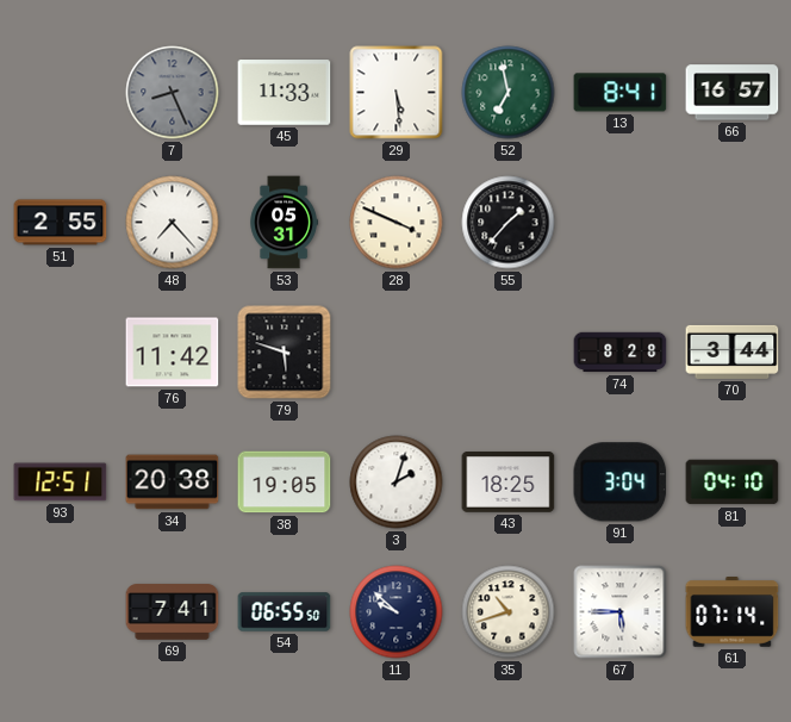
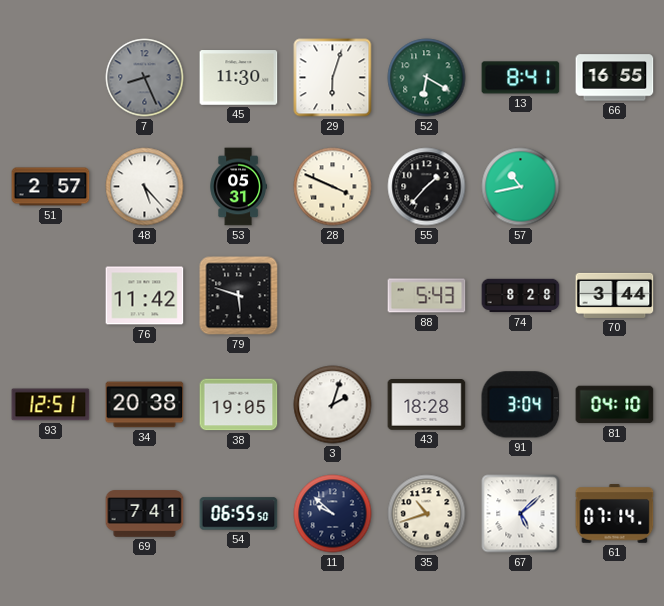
45: 11:33 -> 11:30
29: 5:29 -> 6:03
52: 6:58 -> 6:20
66: 16:57 -> 16:55
51: 2:55 -> 2:57
48: 7:23 -> 5:23
57: none -> 10:43
88: none -> 5:43
43: 18:25 -> 18:28
67: 5:45 -> 5:08
